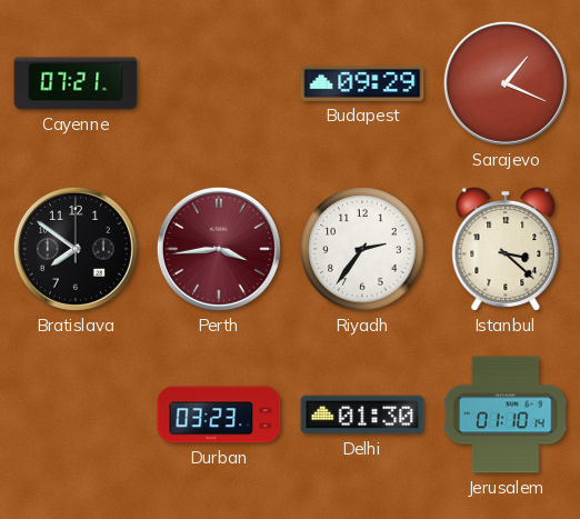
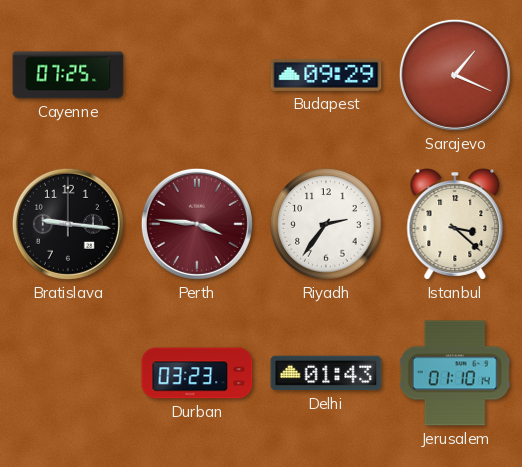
Cayenne: 07:21 -> 07:25
Bratislava: 7:51 -> 9:16
Perth: 3:44 -> 3:46
Delhi: 01:30 -> 01:43
